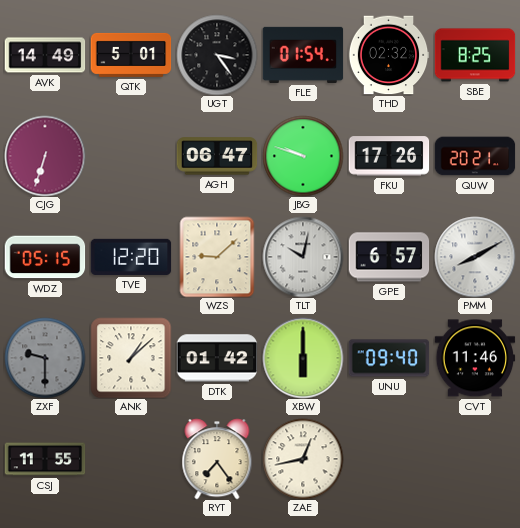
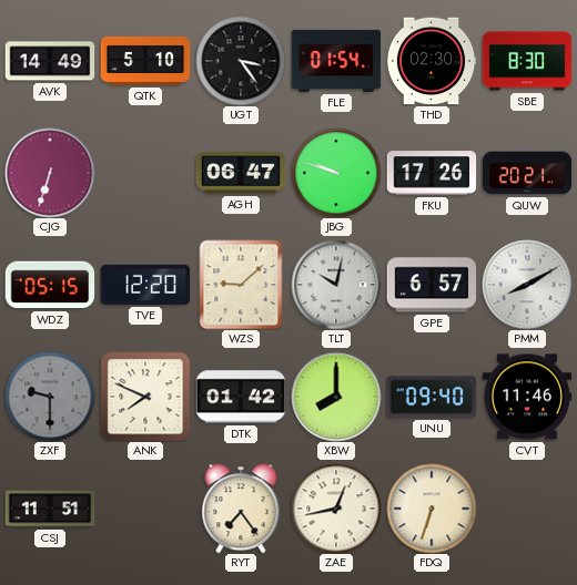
QTK: 5:01 -> 5:10
THD: 02:32 -> 02:30
SBE: 8:25 -> 8:30
ANK: 1:08 -> 7:49
XBW: 6:00 -> 8:00
CSJ: 11:55 -> 11:51
FDQ: none -> 6:33
